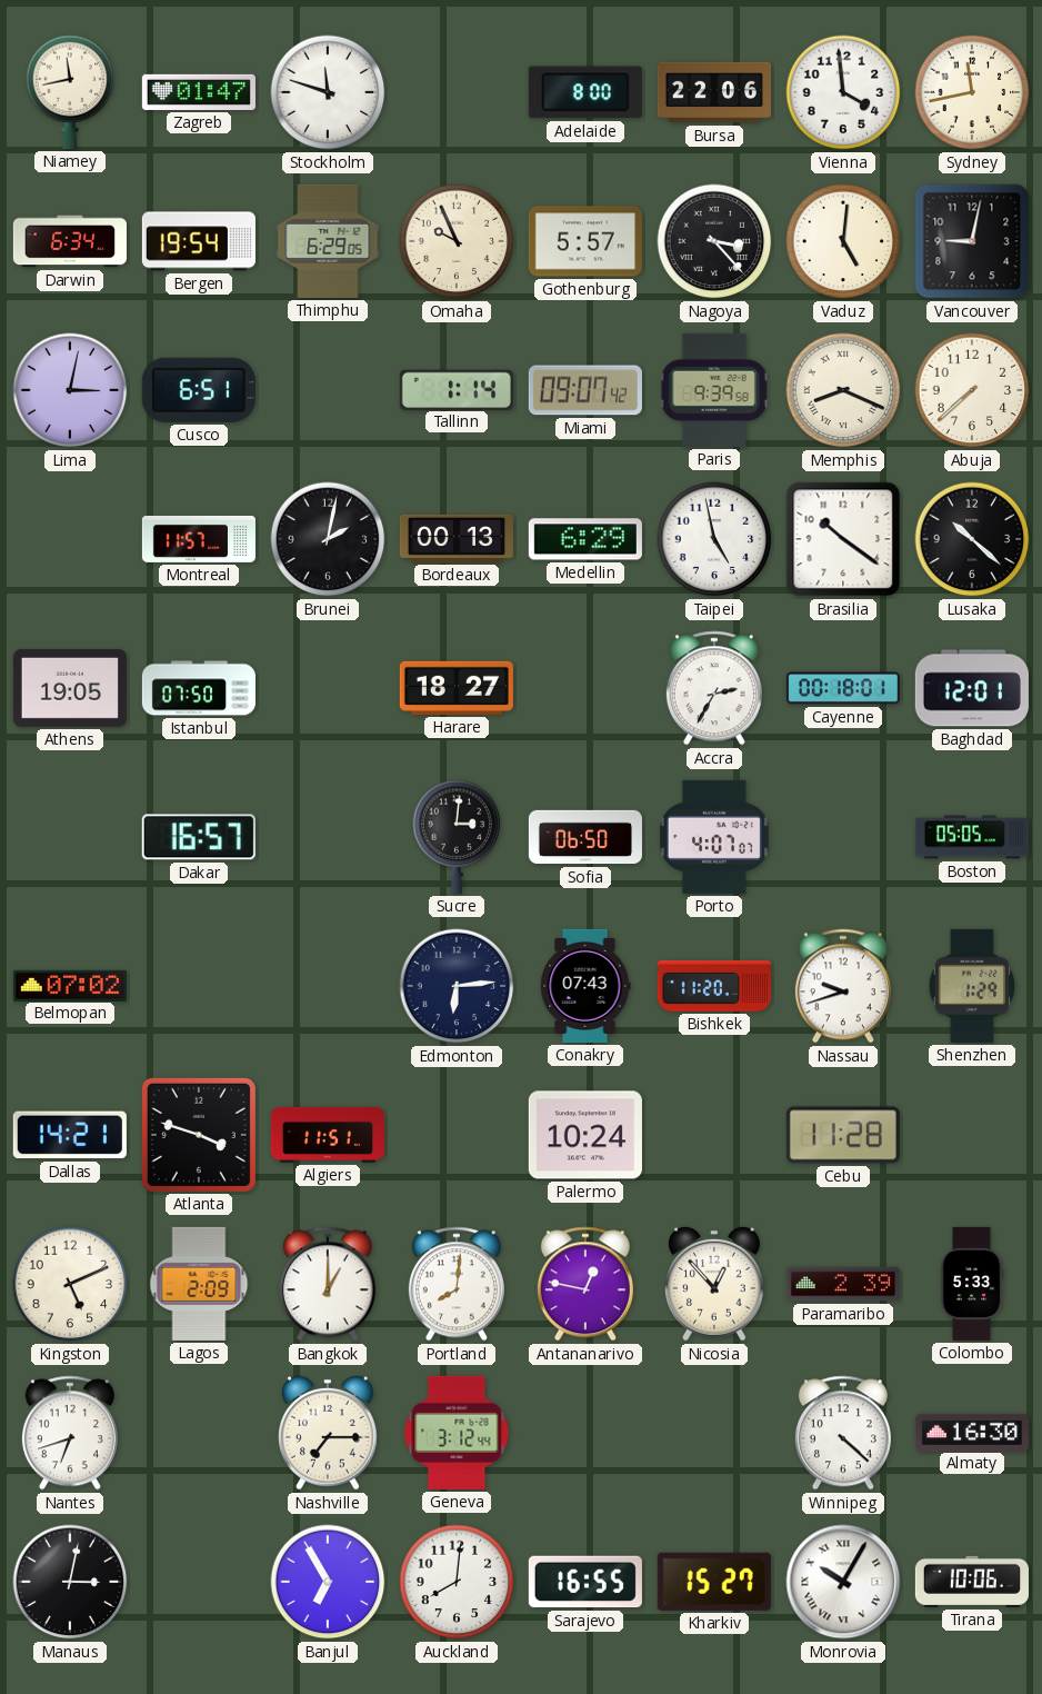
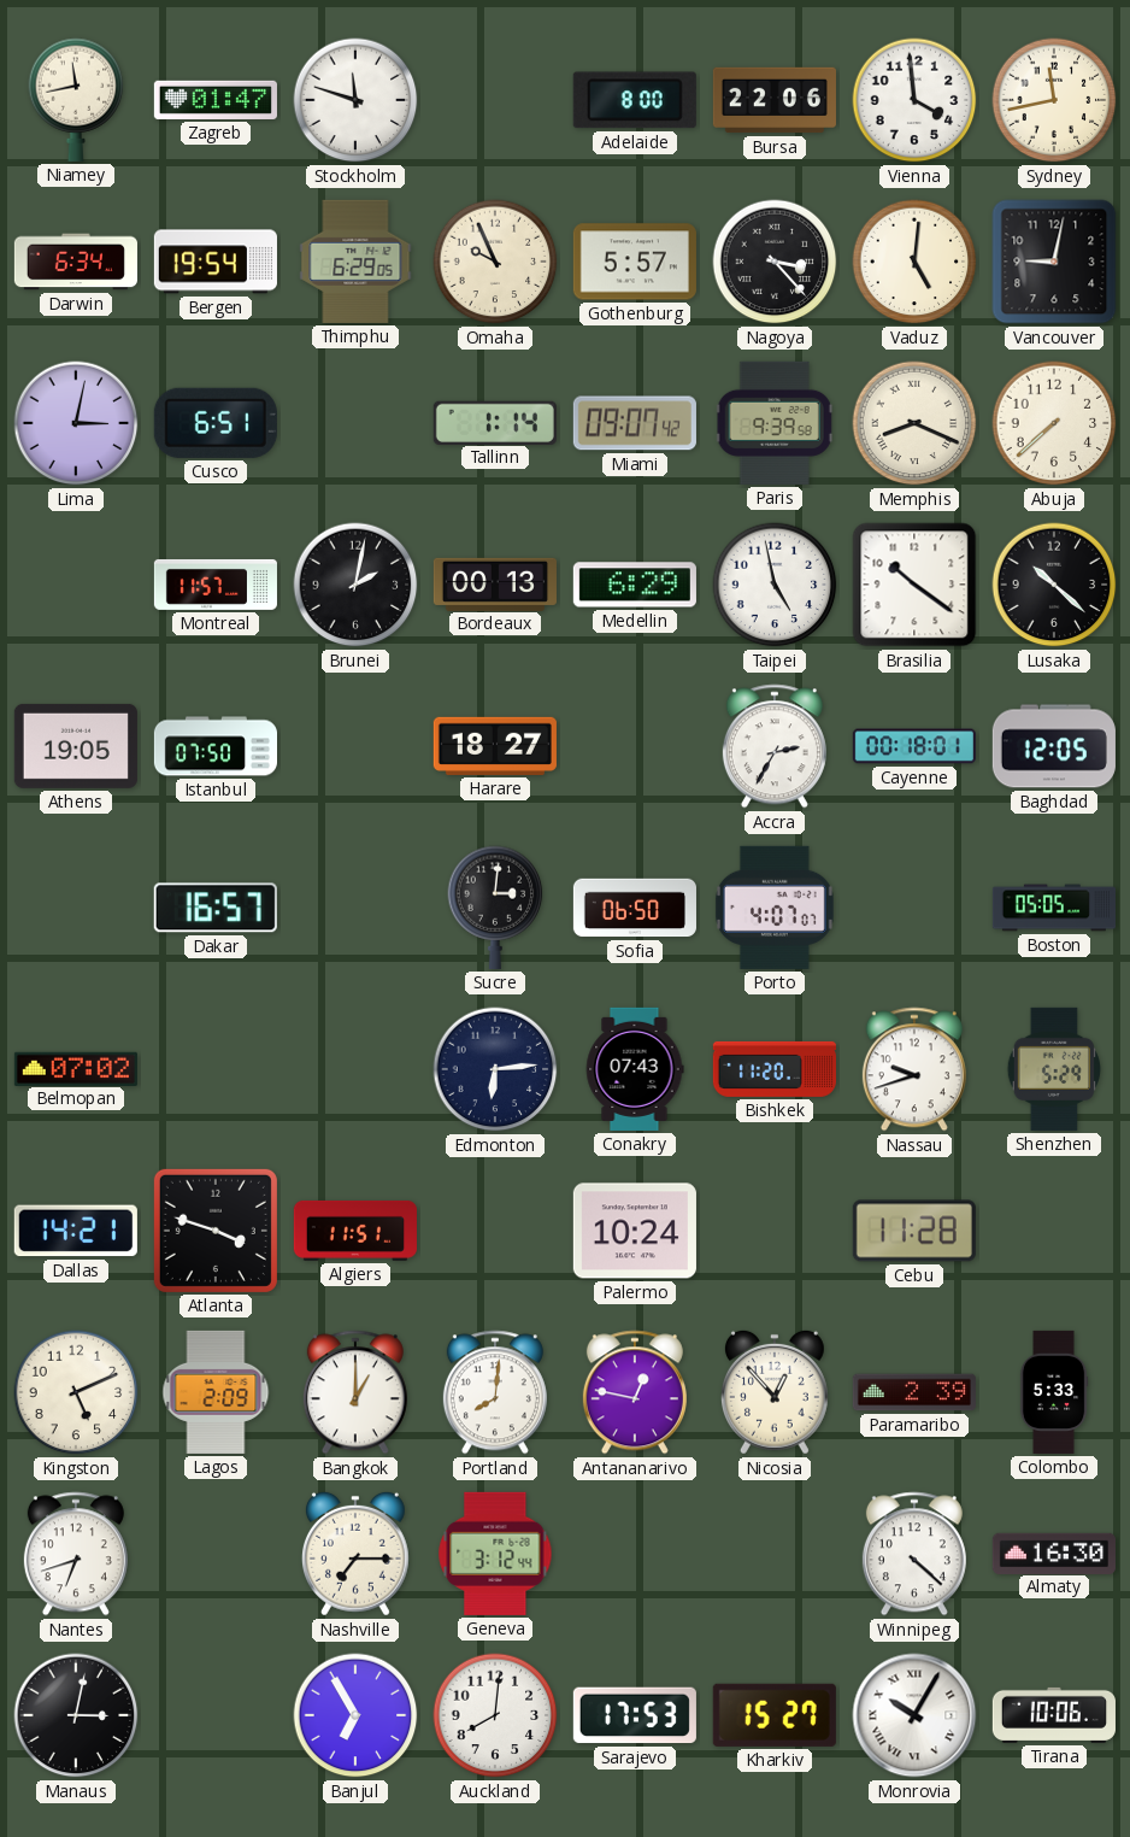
Baghdad: 12:01 -> 12:05
Shenzhen: 1:29 -> 5:29
Sarajevo: 16:55 -> 17:53
